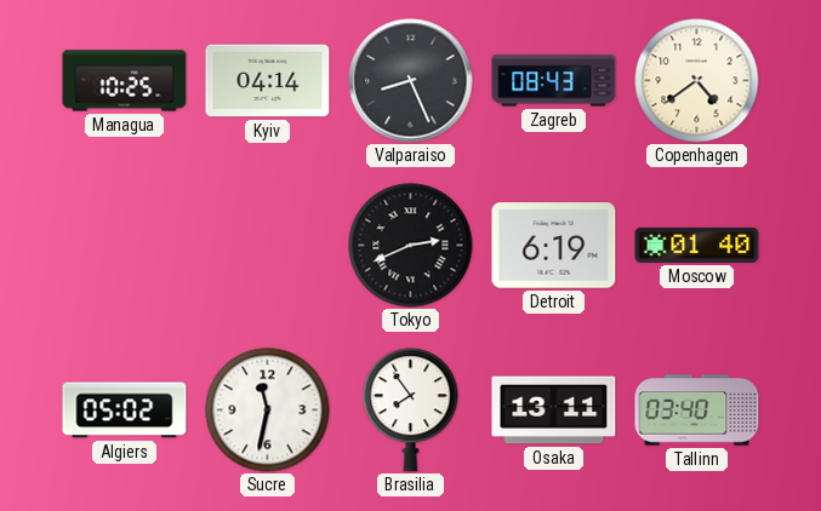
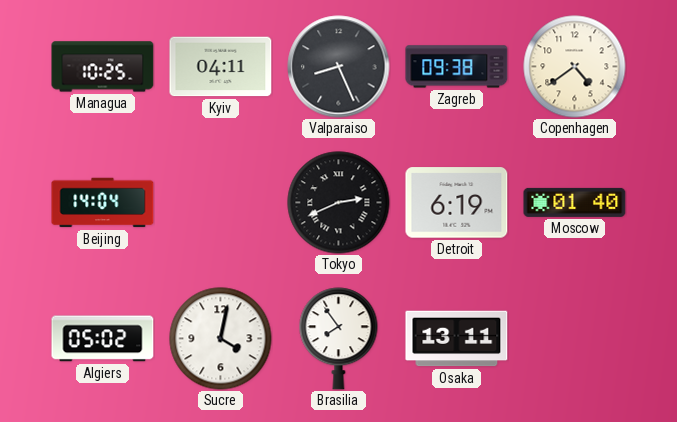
Kyiv: 04:14 -> 04:11
Zagreb: 08:43 -> 09:38
Beijing: none -> 14:04
Sucre: 11:32 -> 4:02
Tallinn: 03:40 -> none
